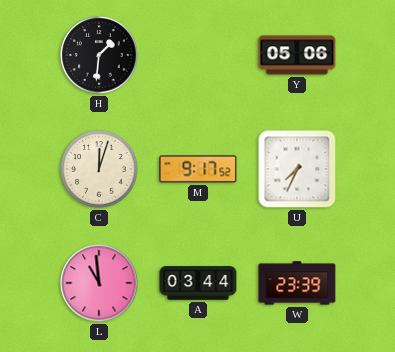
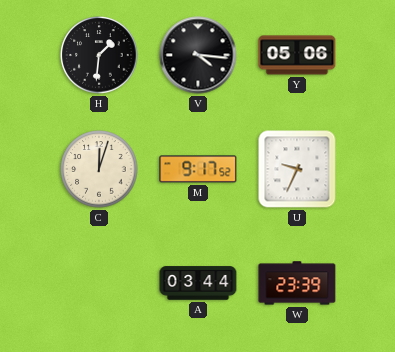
V: none -> 4:16
U: 7:34 -> 9:34
L: 10:59 -> none
